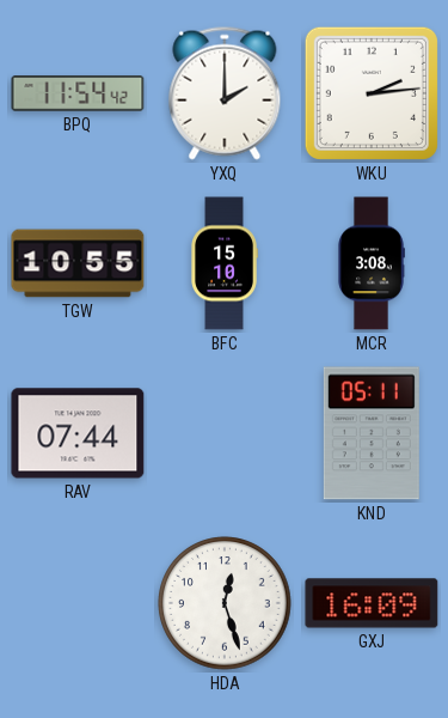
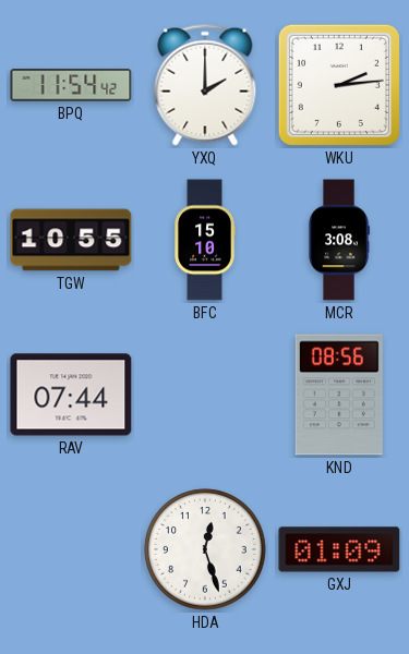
KND: 05:11 -> 08:56
GXJ: 16:09 -> 01:09
